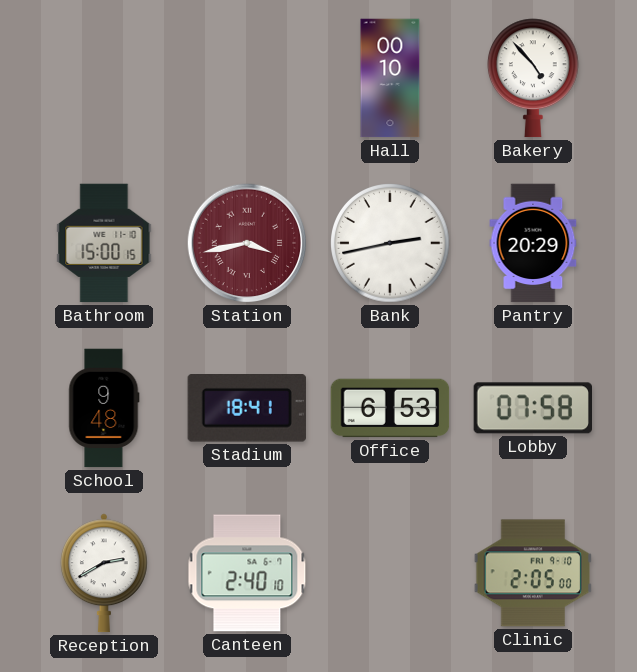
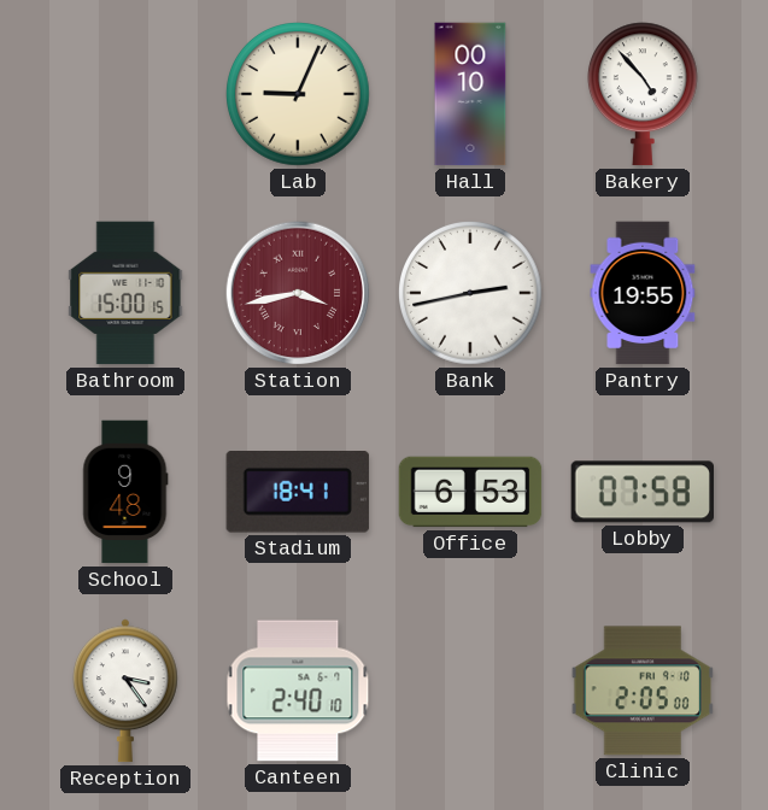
Lab: none -> 9:04
Pantry: 20:29 -> 19:55
Reception: 2:40 -> 3:24
